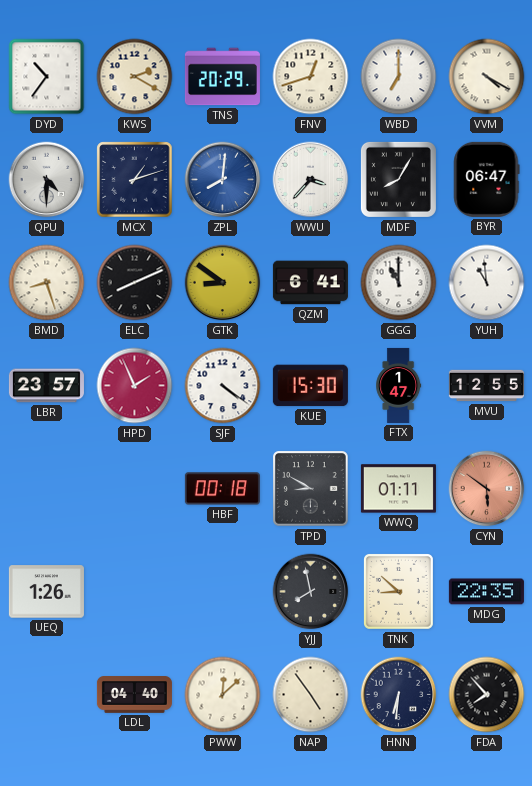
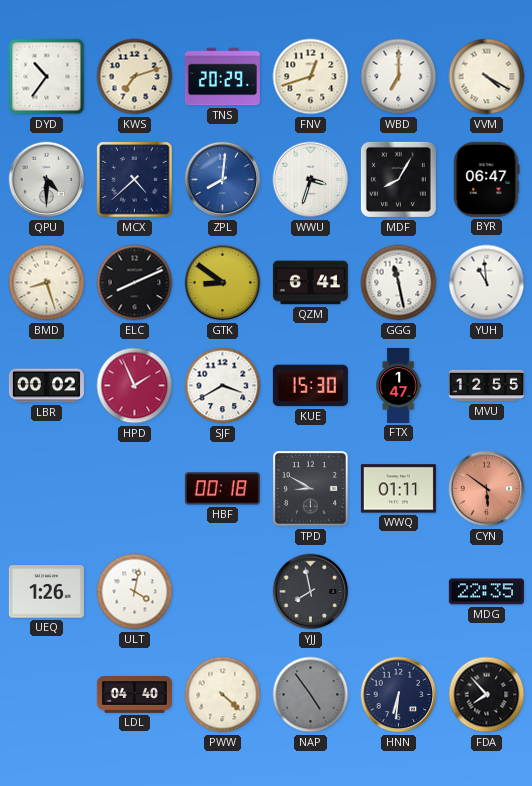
KWS: 2:20 -> 7:12
MCX: 1:12 -> 4:38
WWU: 3:37 -> 3:33
GGG: 11:00 -> 11:28
LBR: 23:57 -> 00:02
SJF: 4:21 -> 3:40
ULT: none -> 4:02
TNK: 8:52 -> none
PWW: 12:08 -> 4:22
NAP dial: cream -> grey
